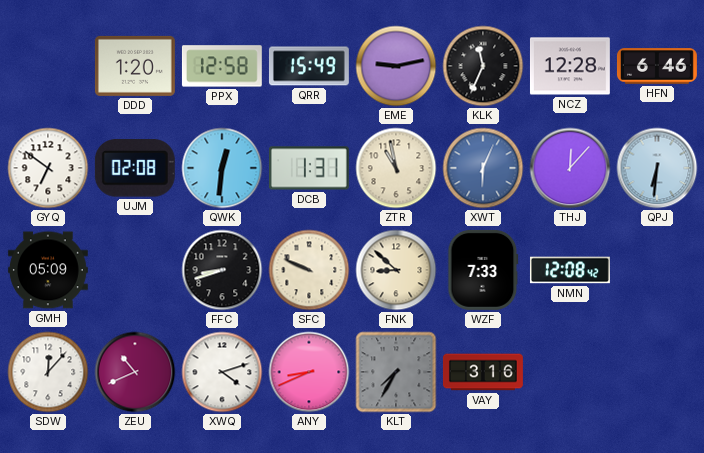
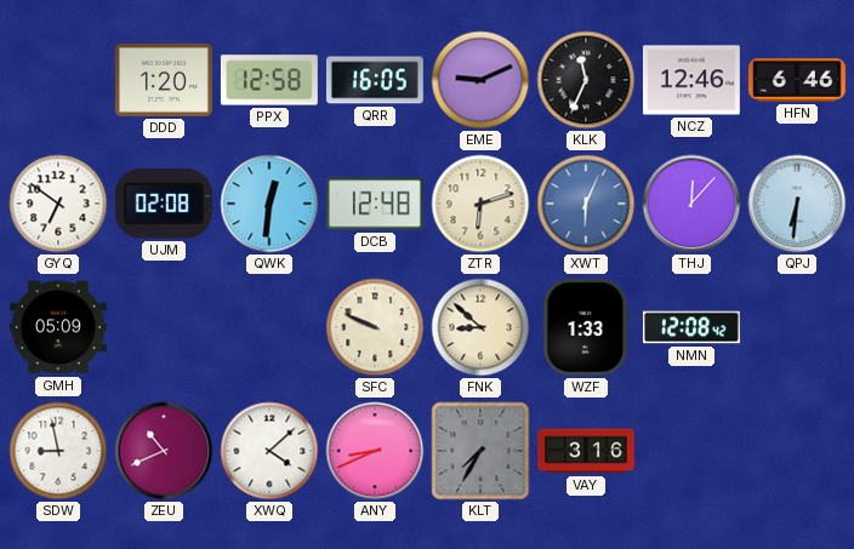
QRR: 15:49 -> 16:05
EME: 9:13 -> 9:11
NCZ: 12:28 -> 12:46
DCB: 1:31 -> 12:48
ZTR: 10:58 -> 6:12
FFC: 8:42 -> none
WZF: 7:33 -> 1:33
SDW: 12:07 -> 8:58
XWQ: 4:12 -> 4:08
